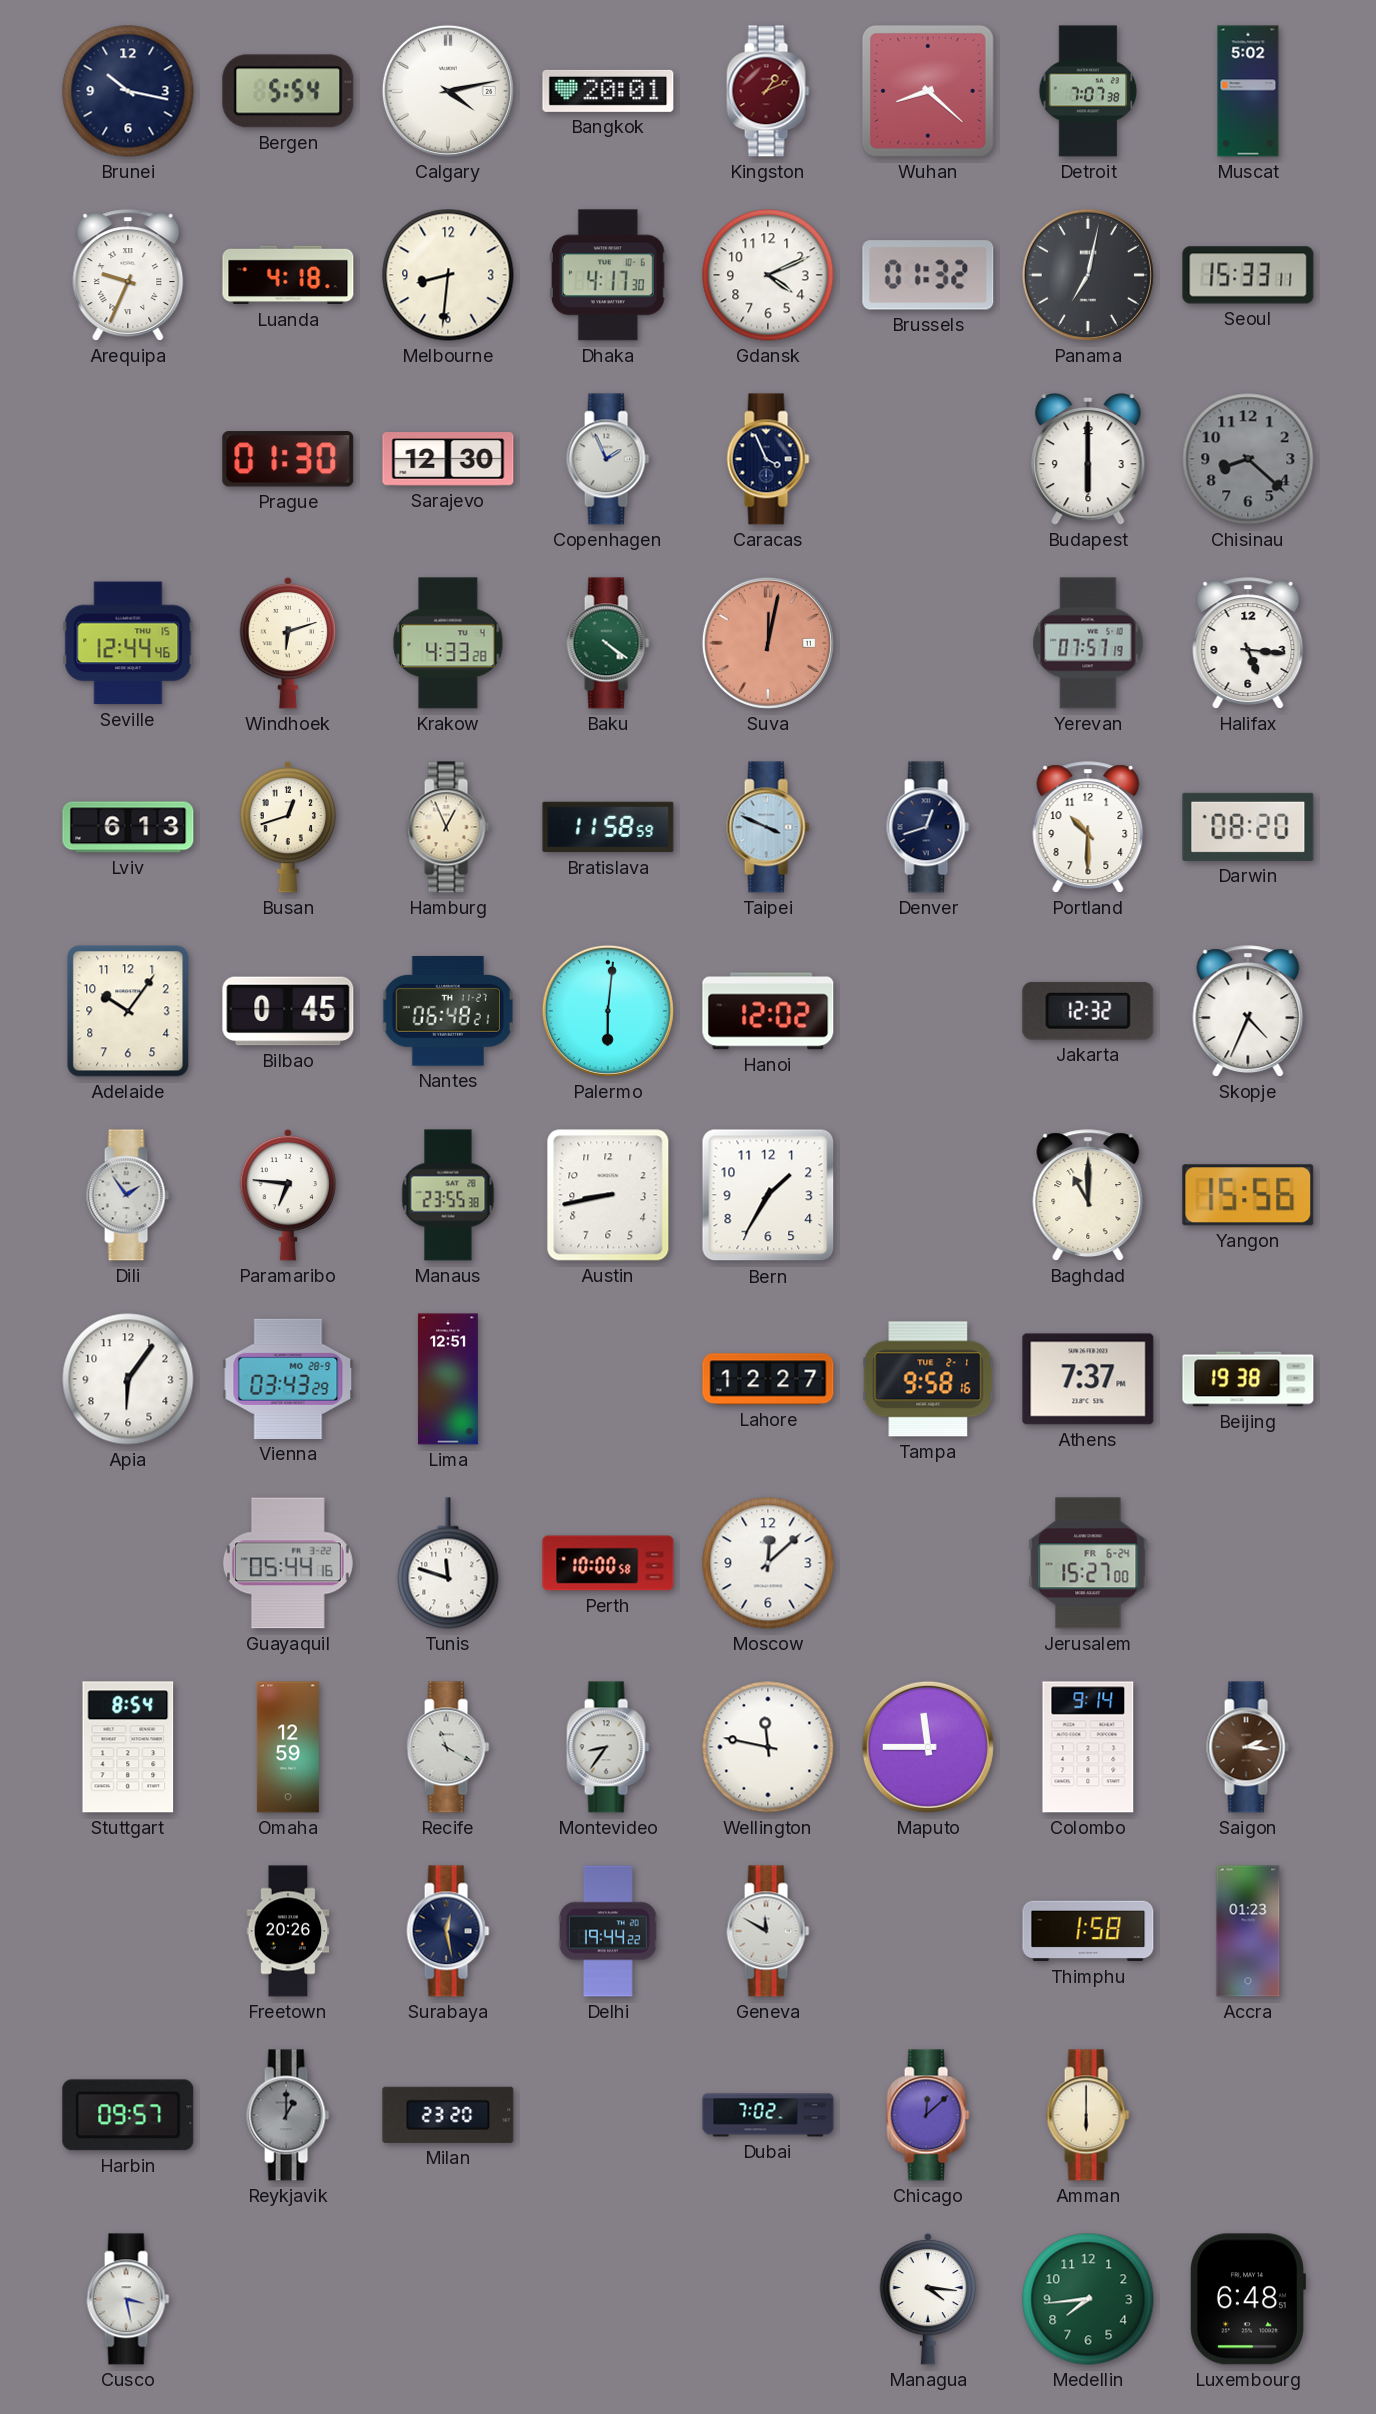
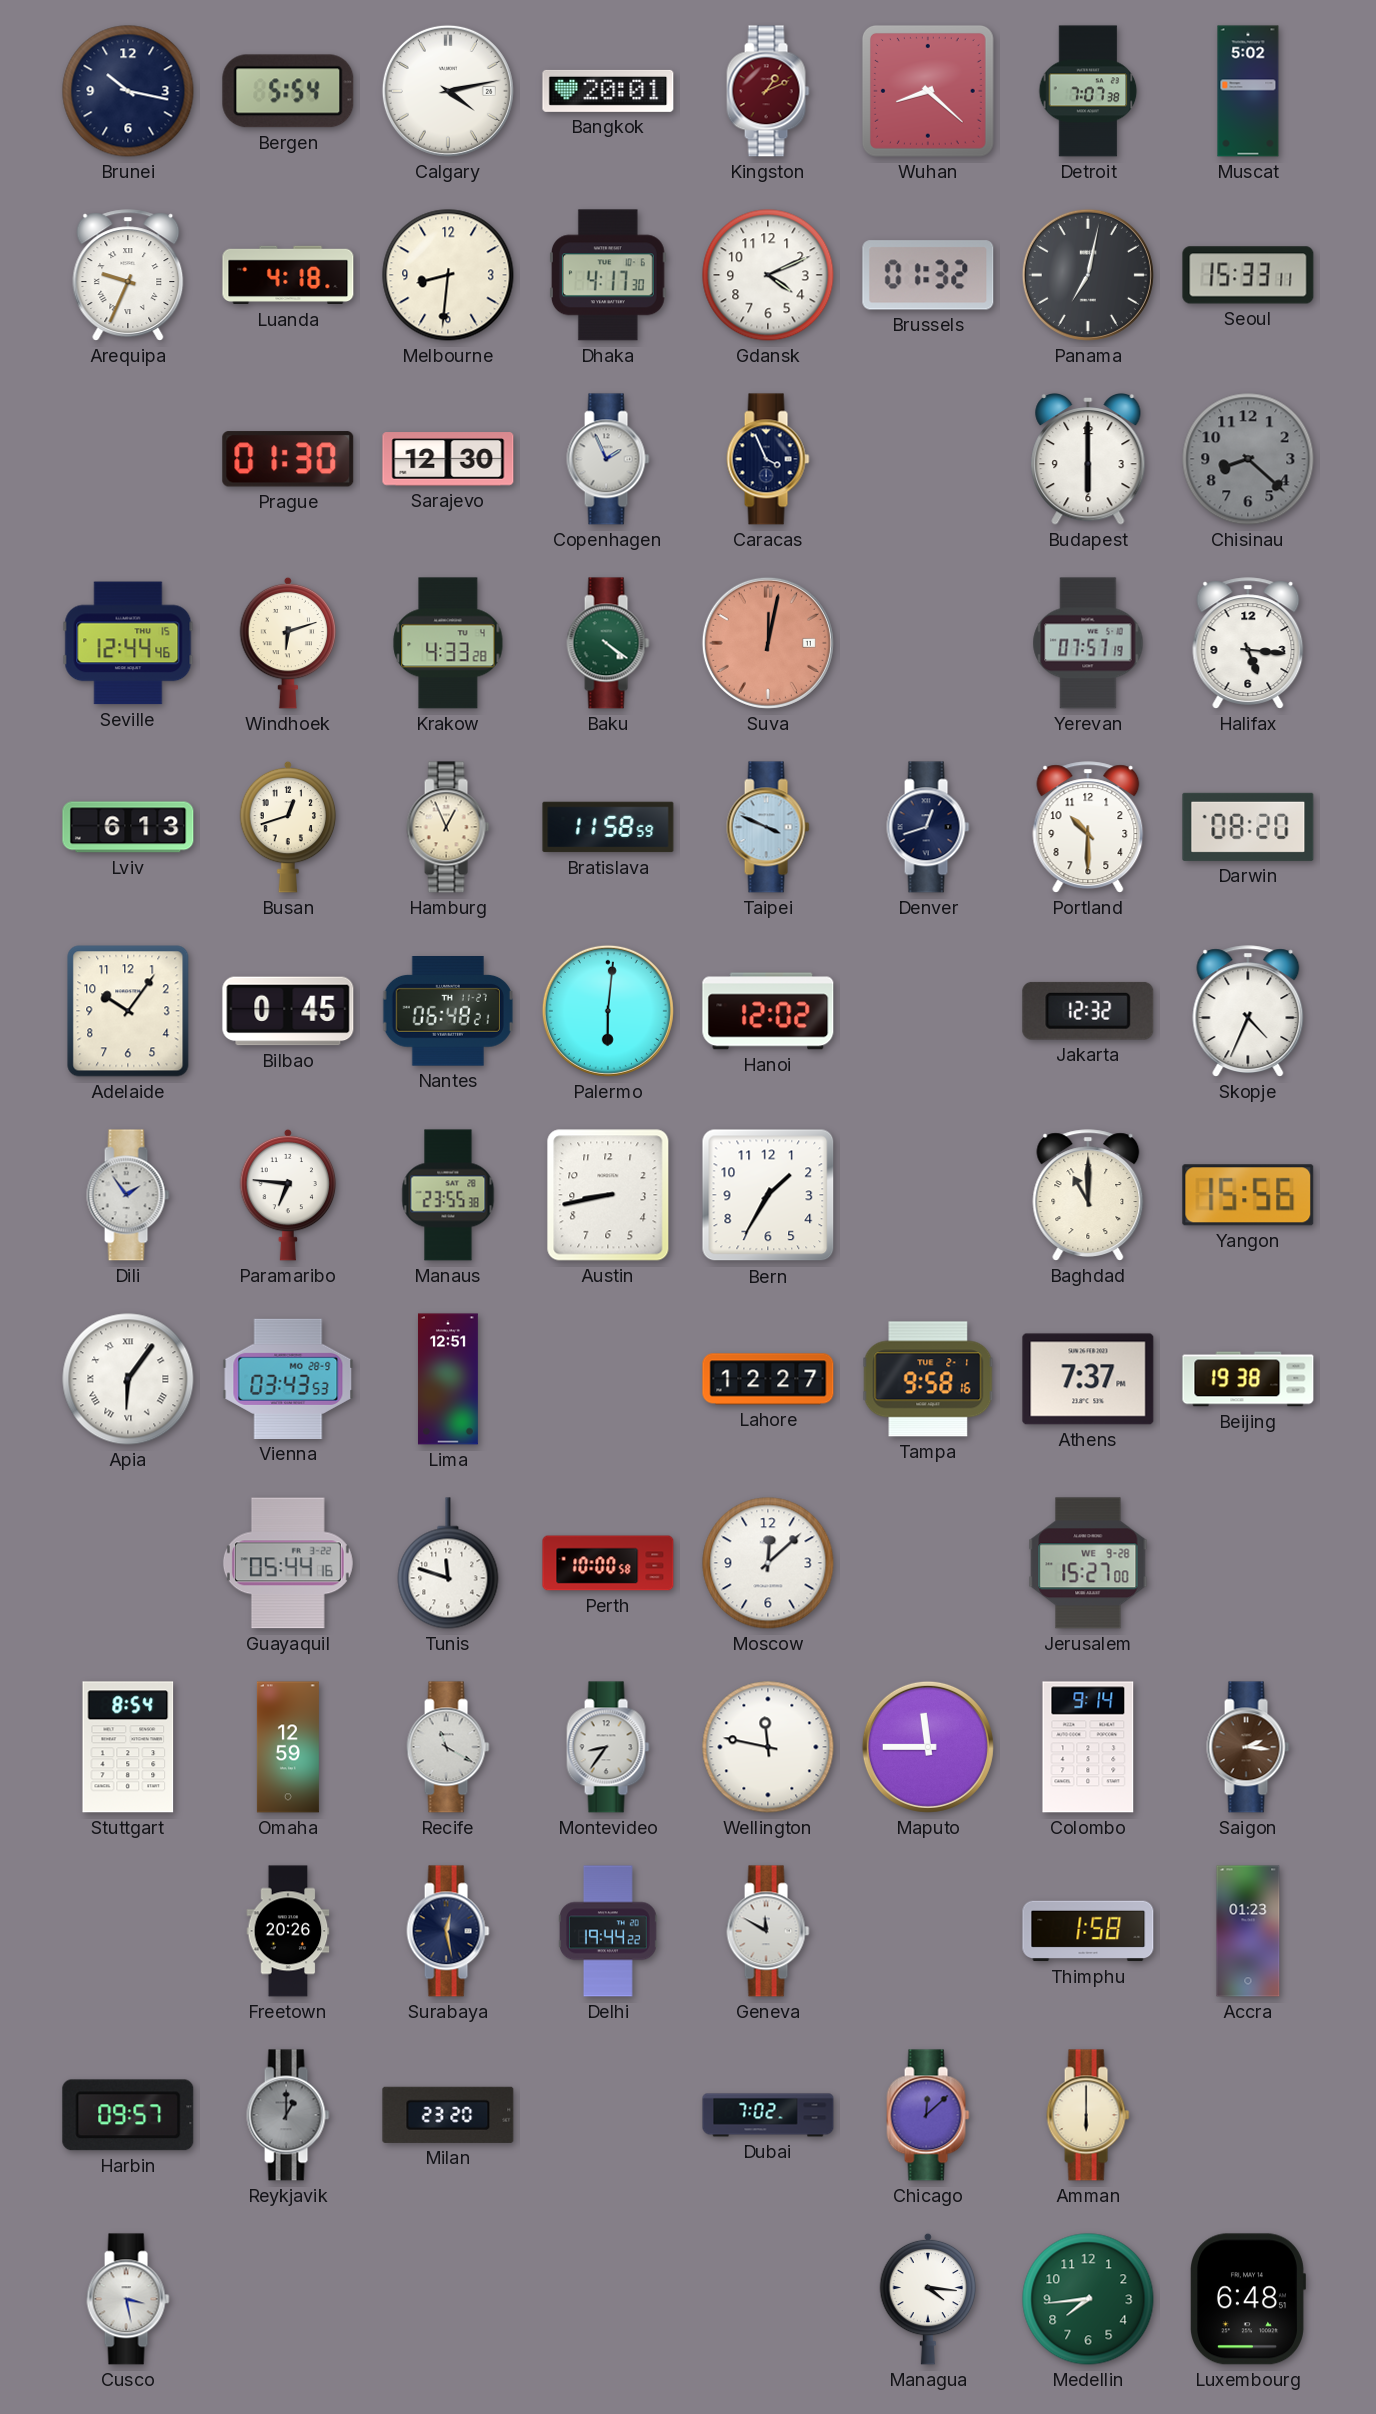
Apia numerals: Arabic -> Roman
Vienna: 03:43:29 -> 03:43:53
Jerusalem date: FR 6-24 -> WE 9-28
